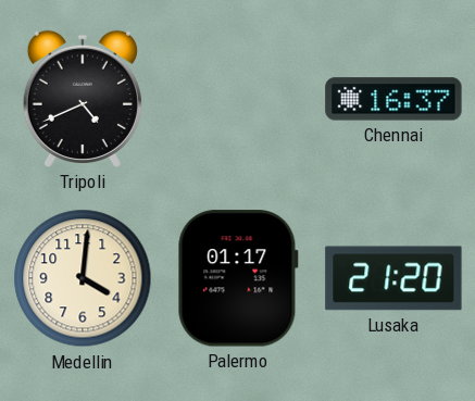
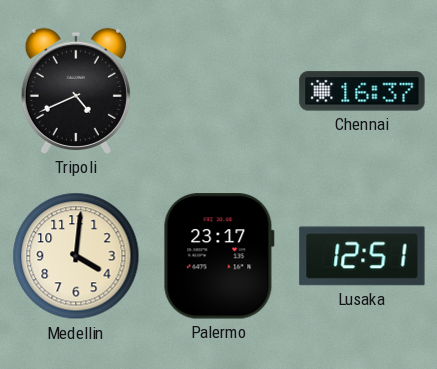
Palermo: 01:17 -> 23:17
Lusaka: 21:20 -> 12:51
